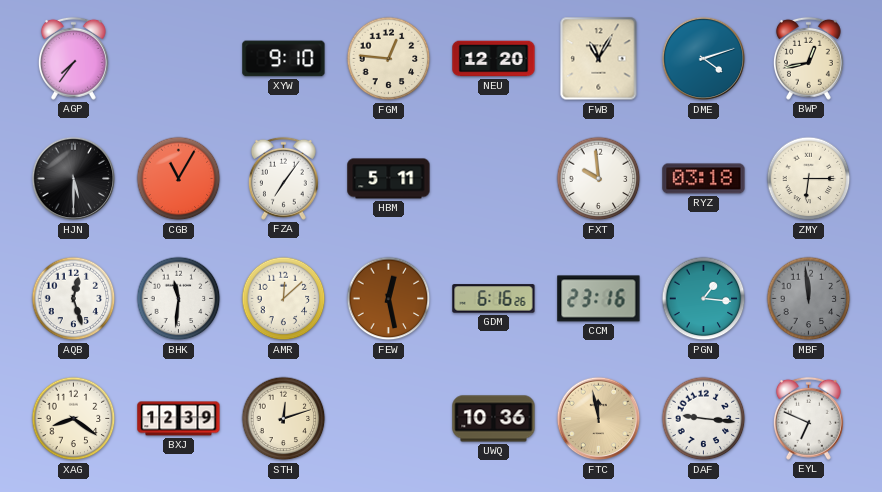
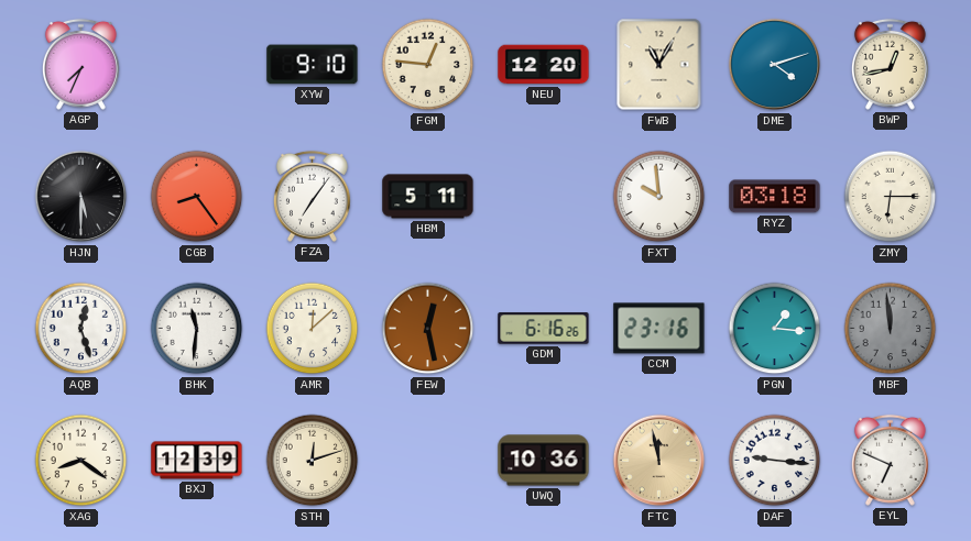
AGP: 7:36 -> 7:34
CGB: 11:05 -> 8:24
